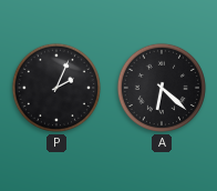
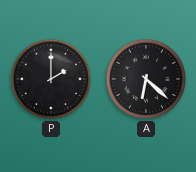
P: 2:04 -> 2:00
